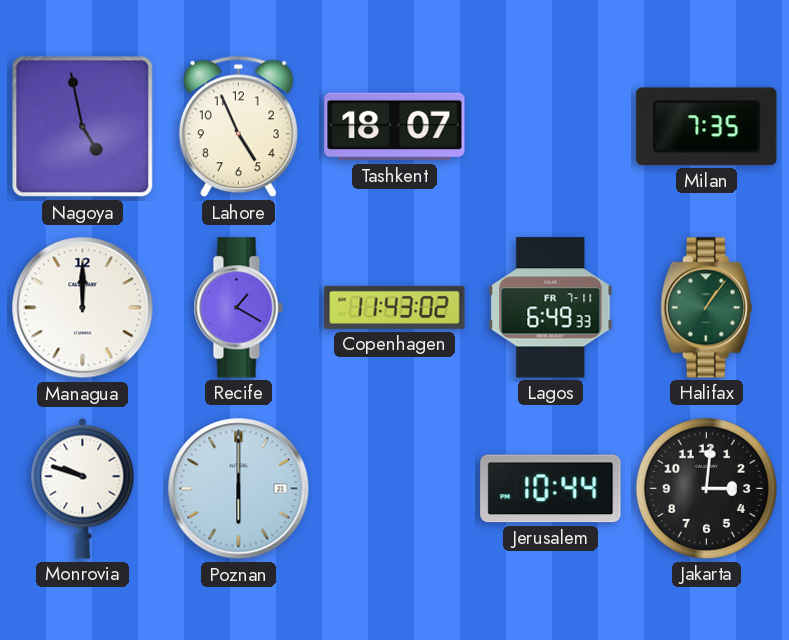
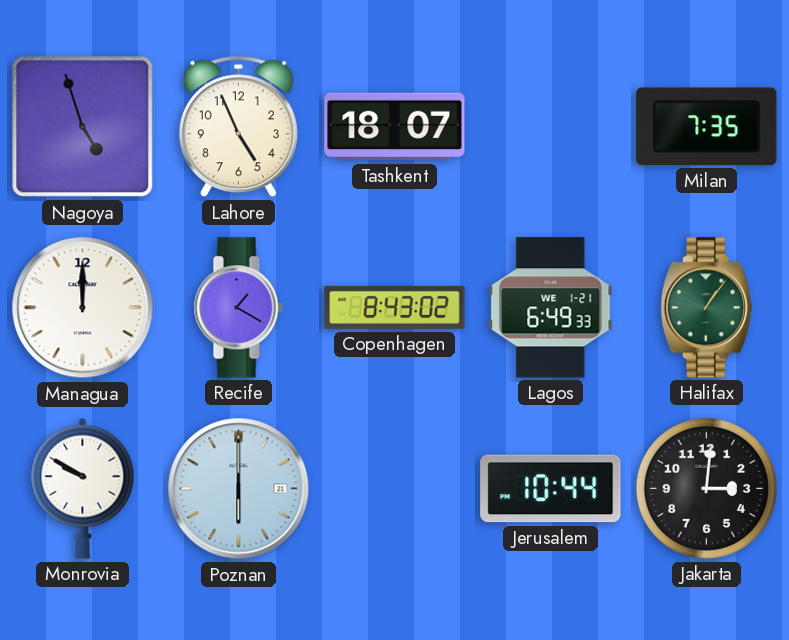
Nagoya: 4:58 -> 4:57
Copenhagen: 11:43 -> 8:43
Lagos date: FR 7-11 -> WE 1-21
Monrovia: 9:48 -> 9:50
